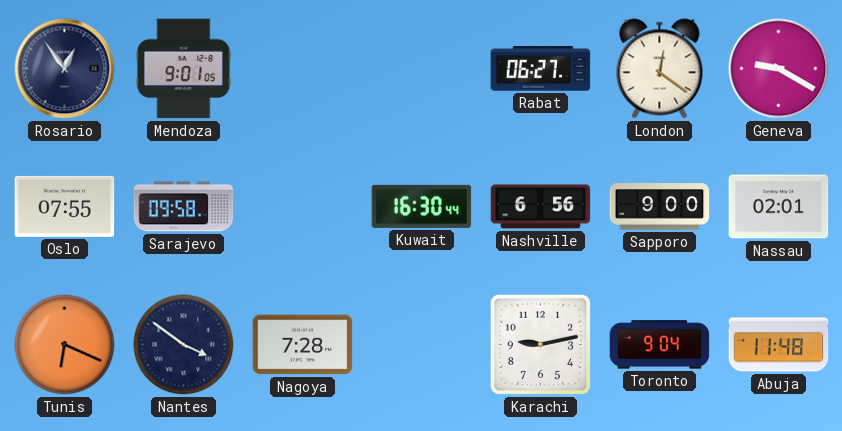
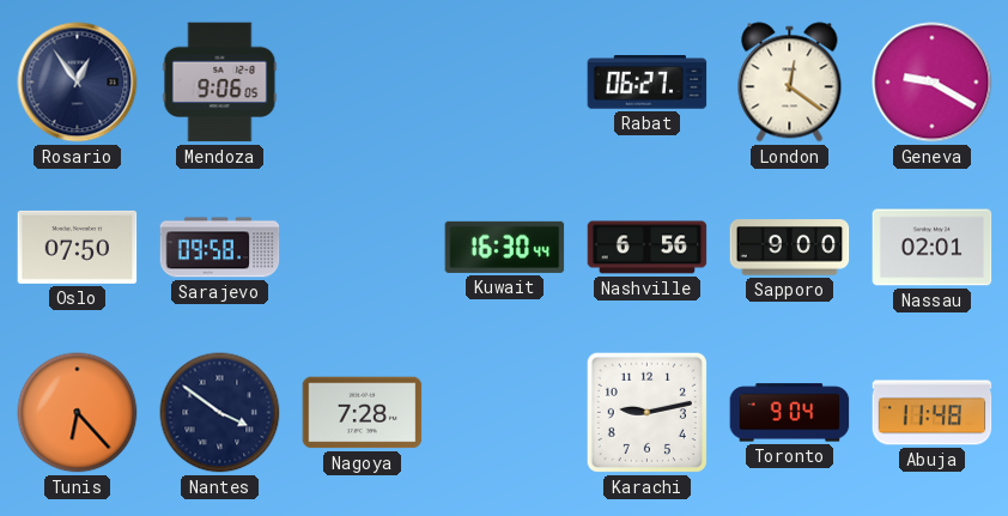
Mendoza: 9:01 -> 9:06
Oslo: 07:55 -> 07:50
Tunis: 6:19 -> 6:23
